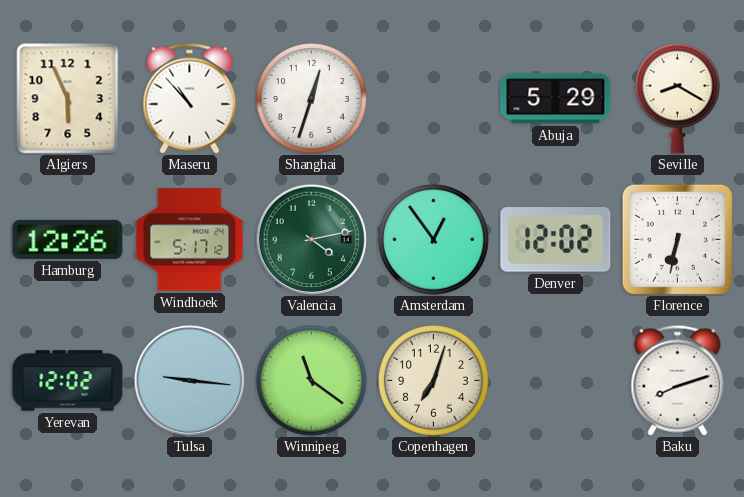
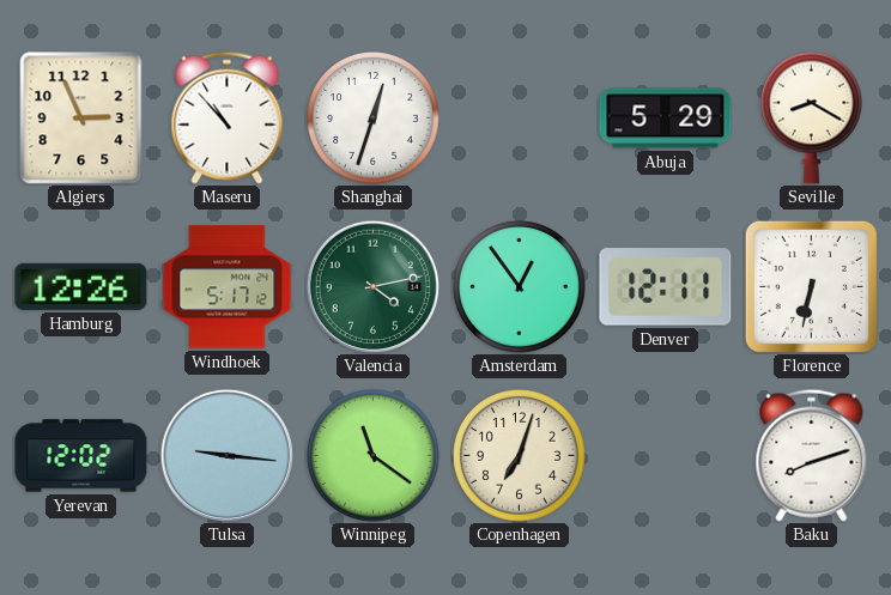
Algiers: 5:56 -> 2:56
Denver: 12:02 -> 12:11
